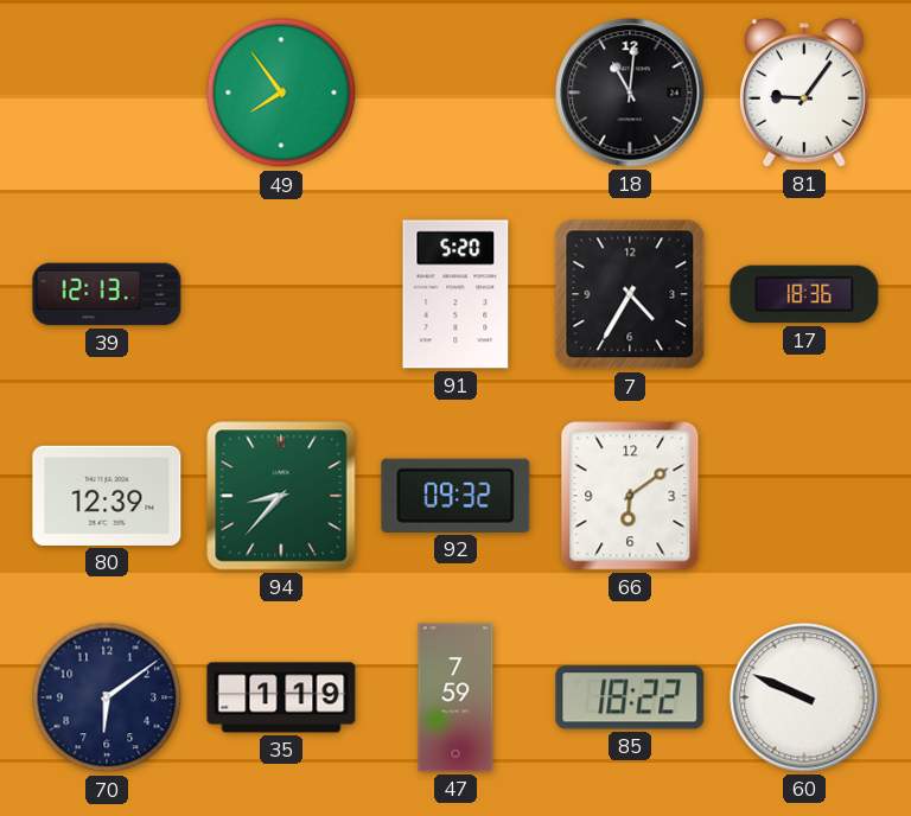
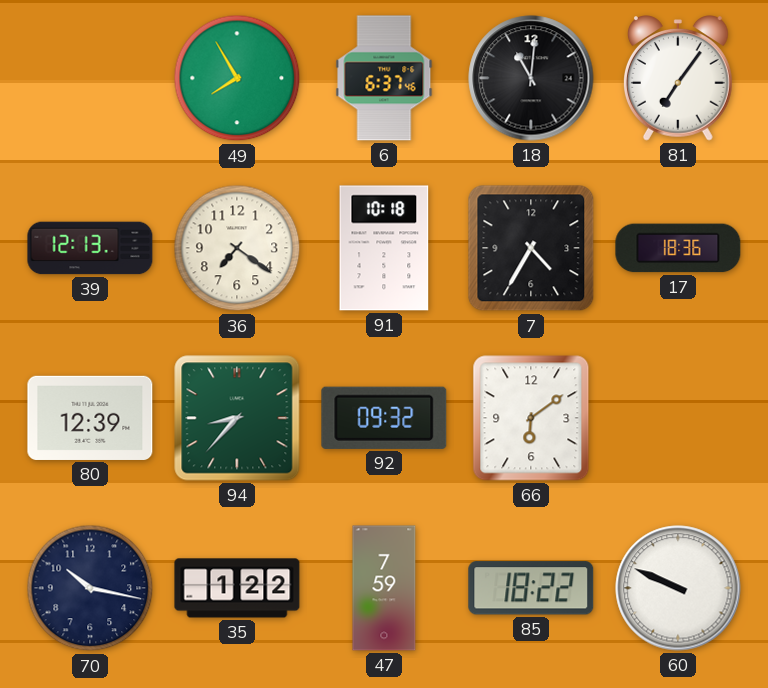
49: 7:54 -> 7:55
6: none -> 6:37
81: 9:06 -> 7:06
36: none -> 7:21
91: 5:20 -> 10:18
70: 6:09 -> 10:17
35: 1:19 -> 1:22
